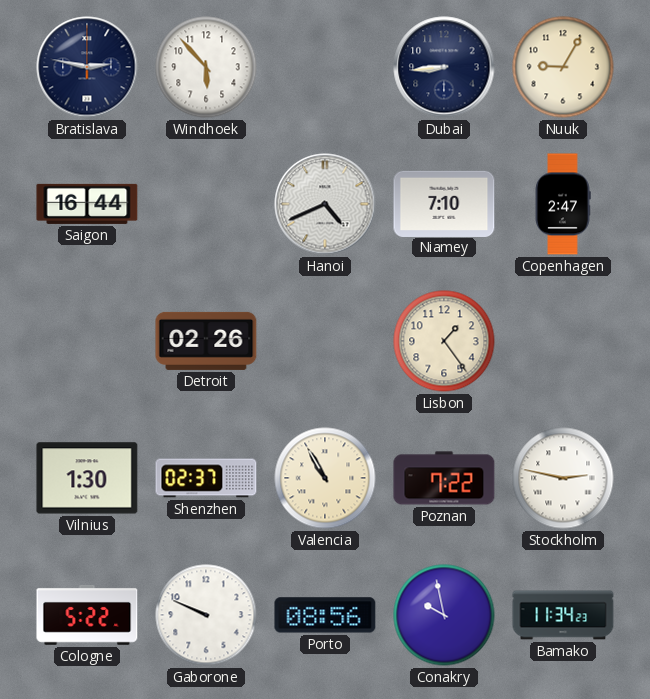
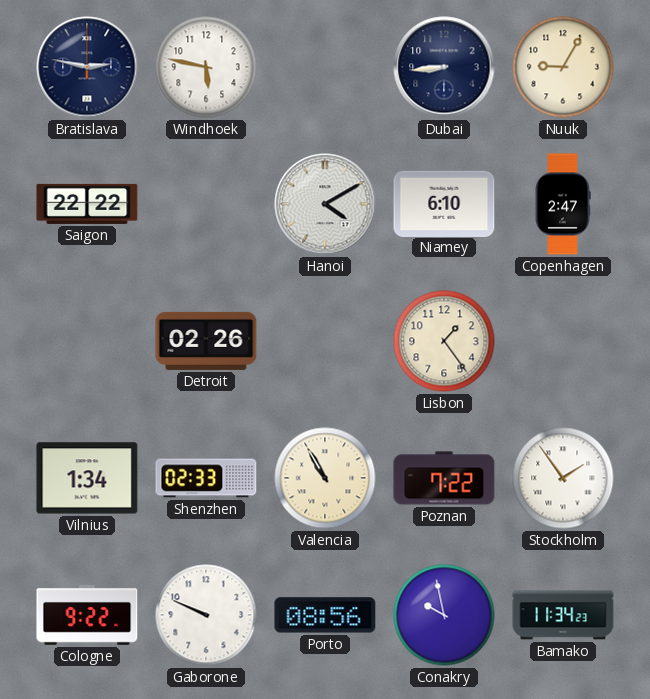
Windhoek: 5:53 -> 5:47
Saigon: 16:44 -> 22:22
Hanoi: 4:41 -> 4:10
Niamey: 7:10 -> 6:10
Vilnius: 1:30 -> 1:34
Shenzhen: 02:37 -> 02:33
Stockholm: 2:47 -> 1:54
Cologne: 5:22 -> 9:22
